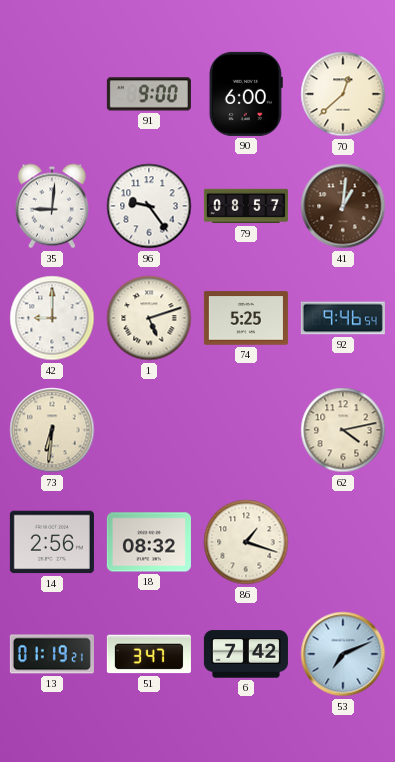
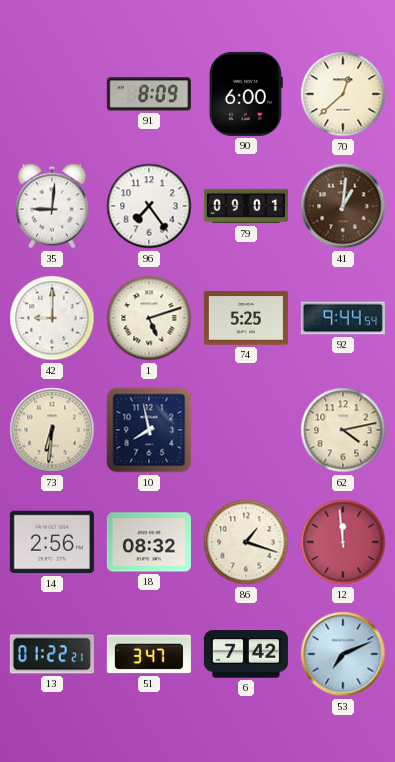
91: 9:00 -> 8:09
96: 9:24 -> 7:24
79: 08:57 -> 09:01
92: 9:46 -> 9:44
10: none -> 7:58
12: none -> 11:59
13: 01:19 -> 01:22
